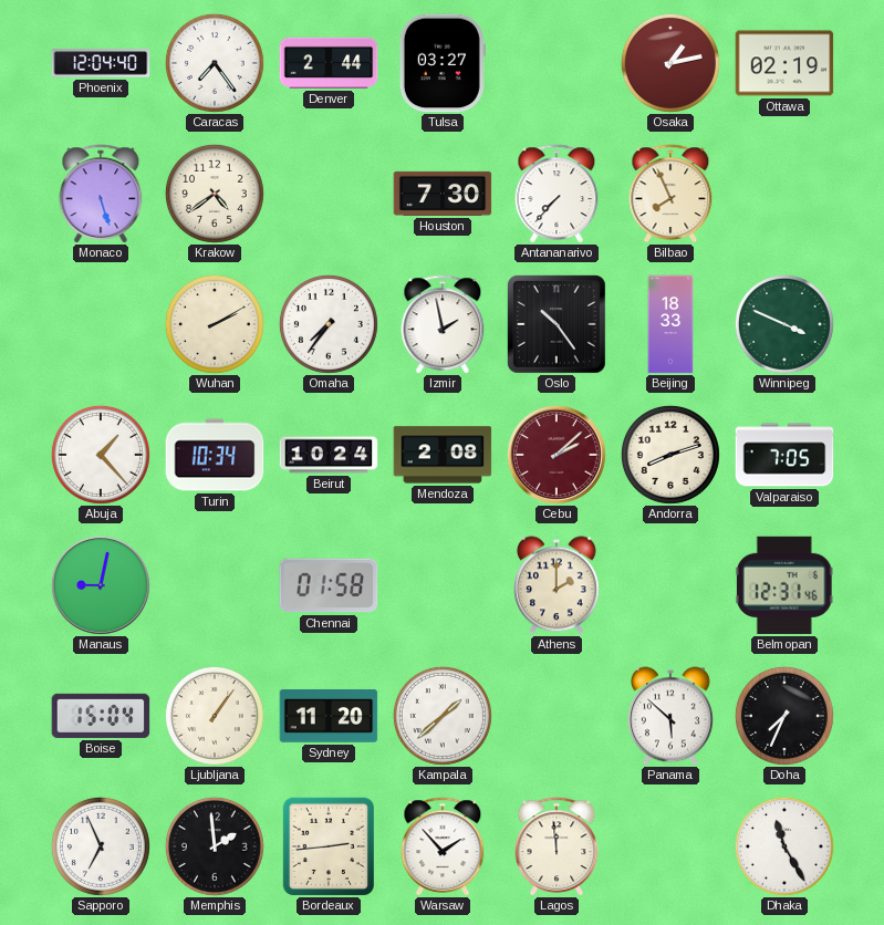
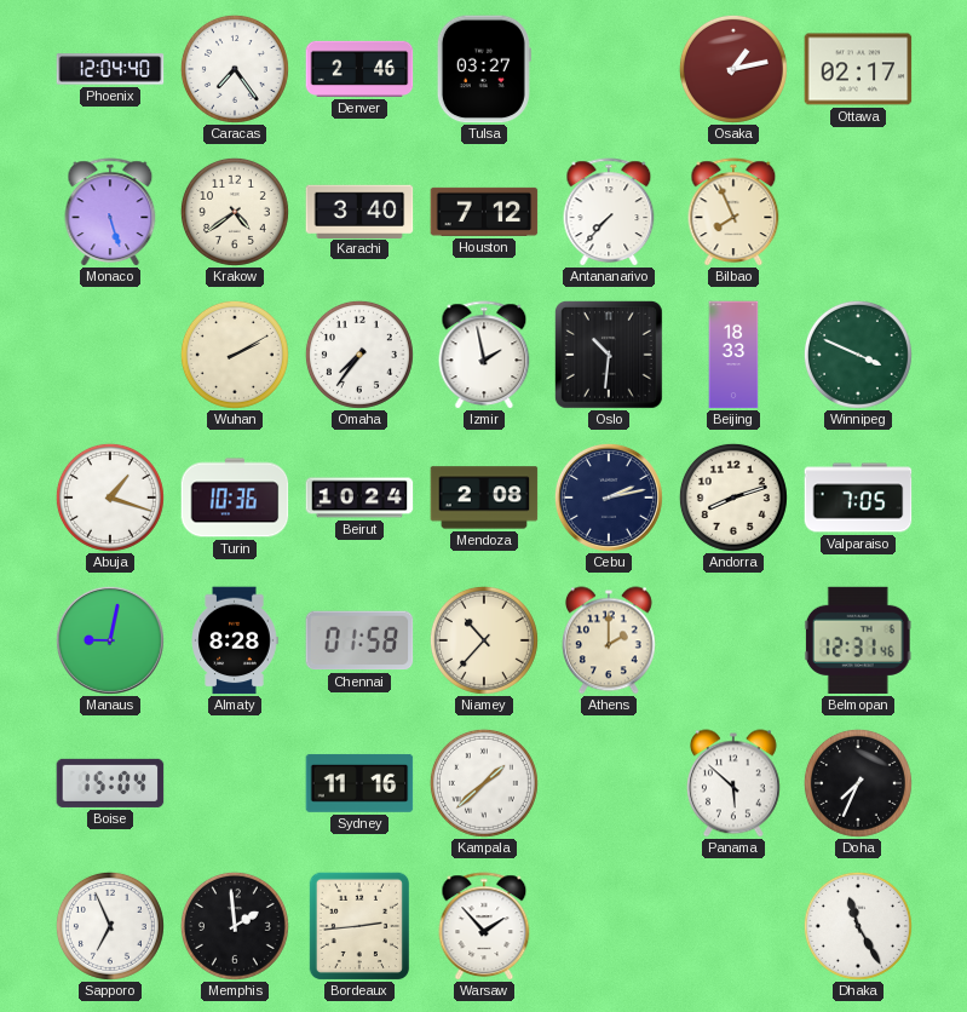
Denver: 2:44 -> 2:46
Ottawa: 02:19 -> 02:17
Karachi: none -> 3:40
Houston: 7:30 -> 7:12
Oslo: 10:24 -> 10:31
Abuja: 1:23 -> 1:18
Turin: 10:34 -> 10:36
Cebu: 2:08 -> 2:13
Cebu dial: burgundy -> navy
Almaty: none -> 8:28
Niamey: none -> 10:37
Ljubljana: 1:06 -> none
Sydney: 11:20 -> 11:16
Lagos: 11:59 -> none
